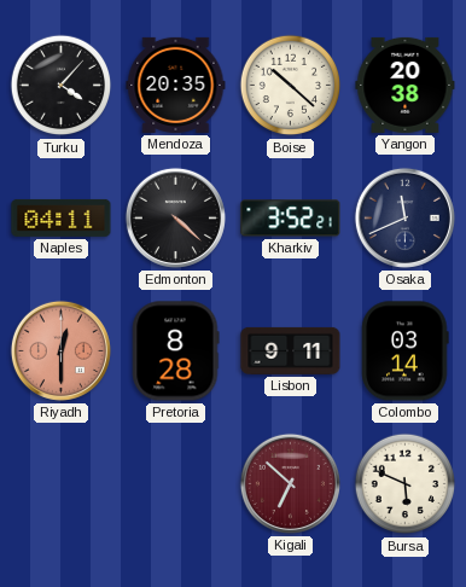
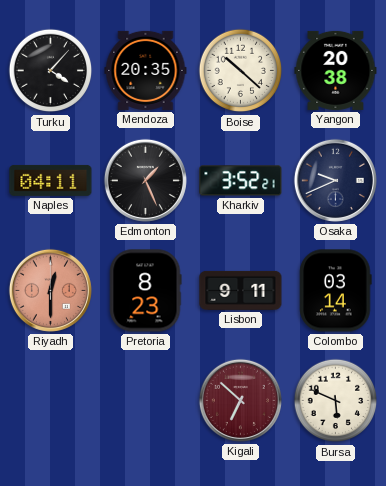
Edmonton: 4:22 -> 1:26
Osaka: 11:41 -> 9:41
Pretoria: 8:28 -> 8:23
